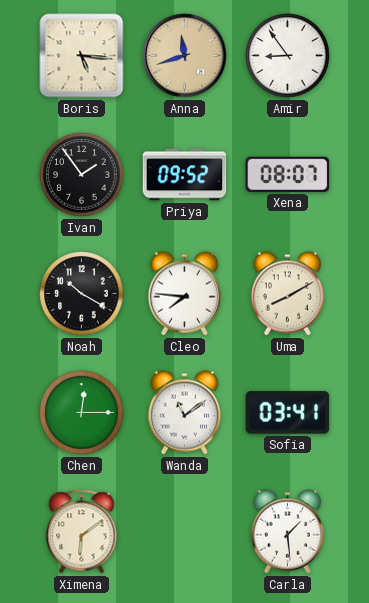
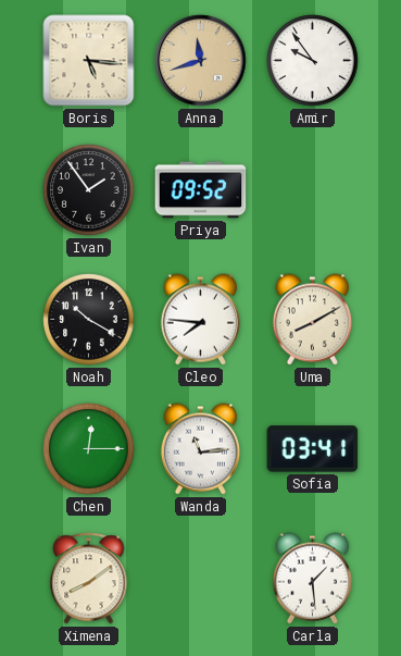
Amir: 8:54 -> 9:54
Xena: 08:07 -> none
Wanda: 11:09 -> 11:14
Ximena: 6:09 -> 8:09
